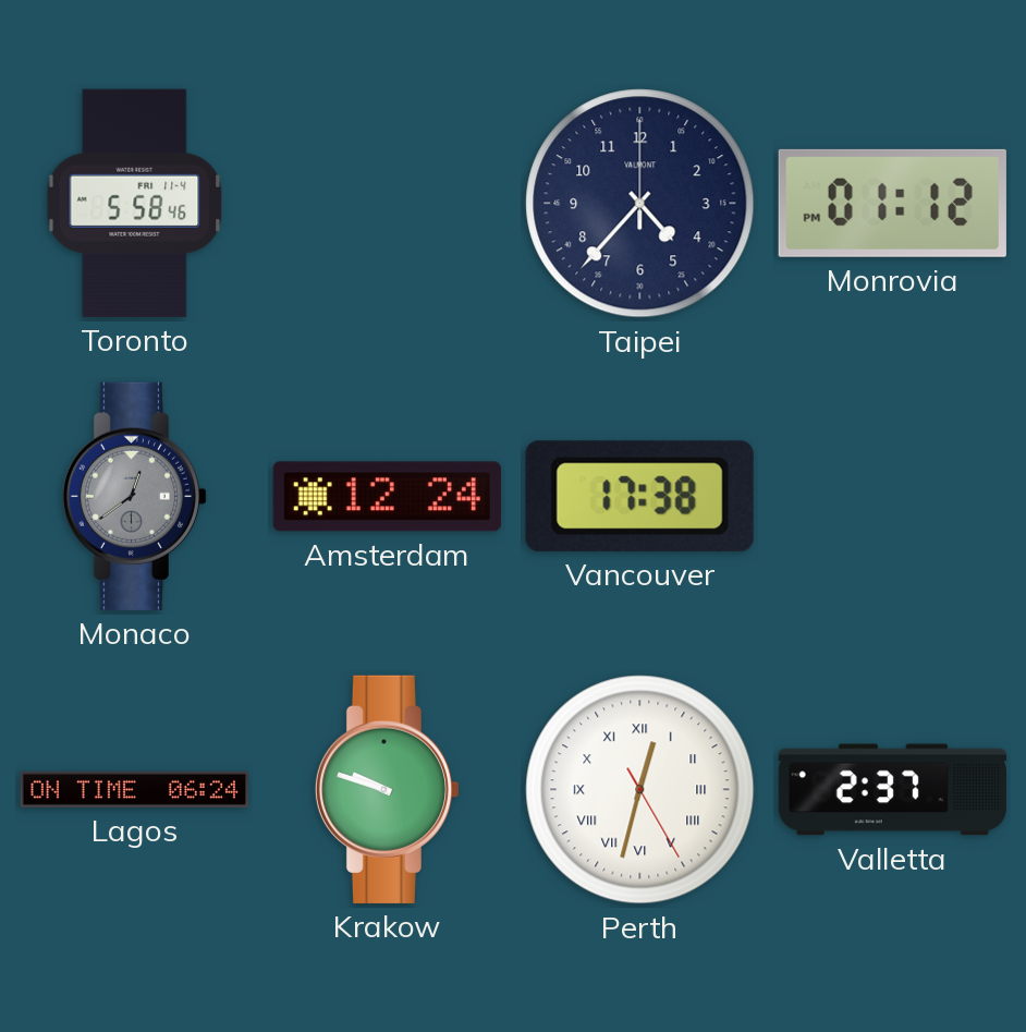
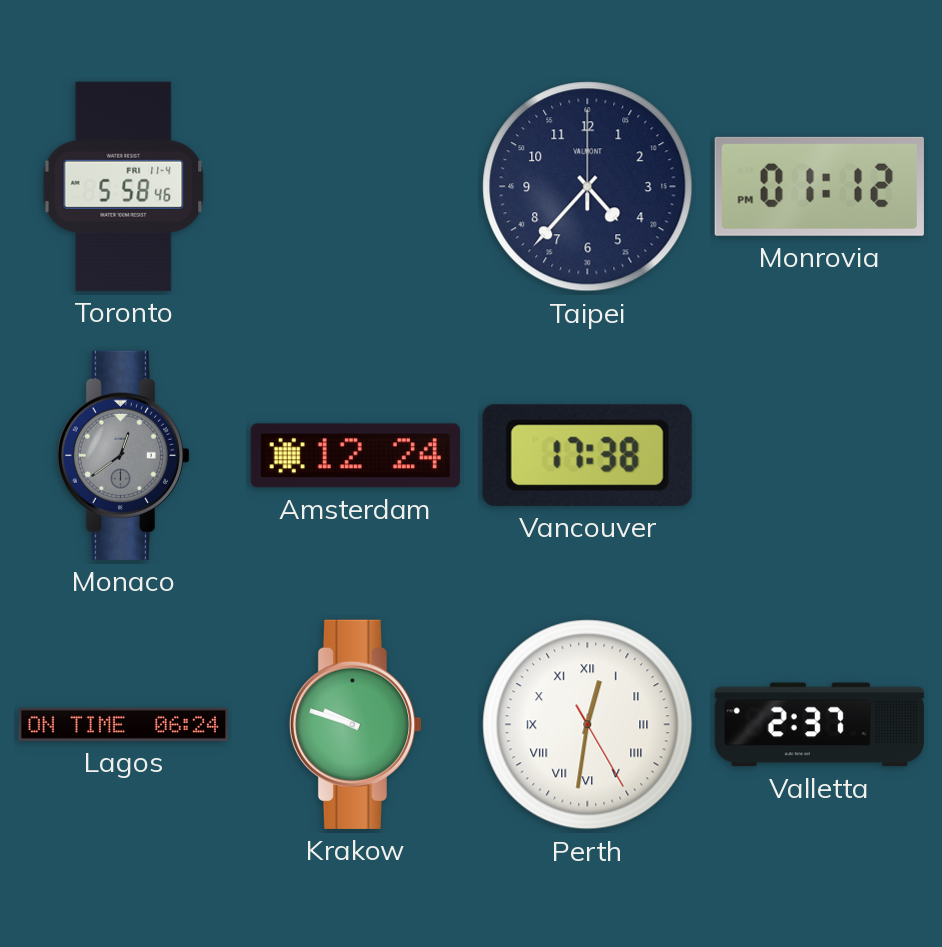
Perth: 12:32 -> 12:31
